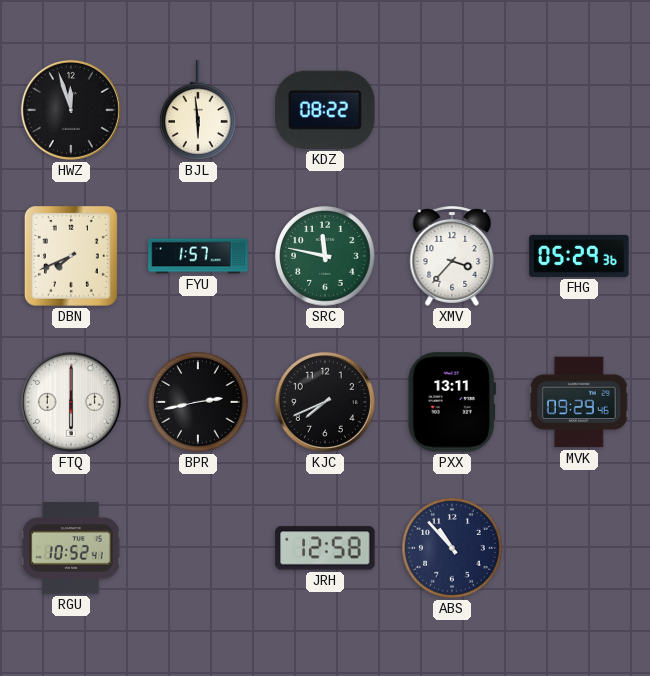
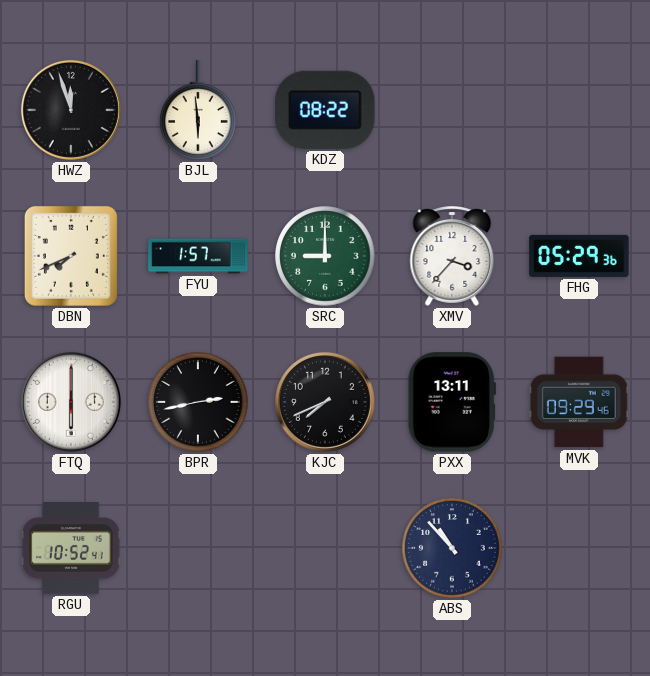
SRC: 11:47 -> 9:00
JRH: 12:58 -> none
